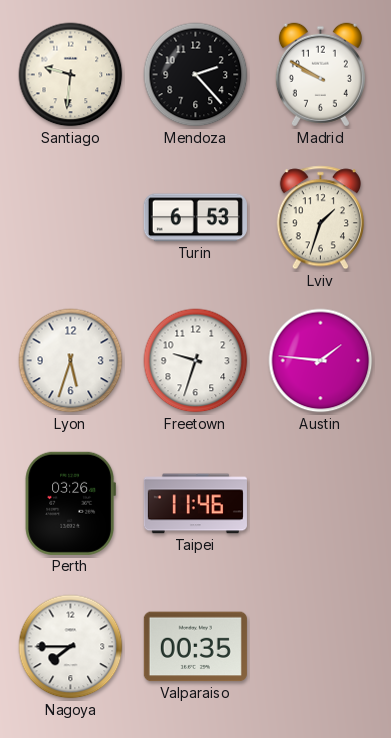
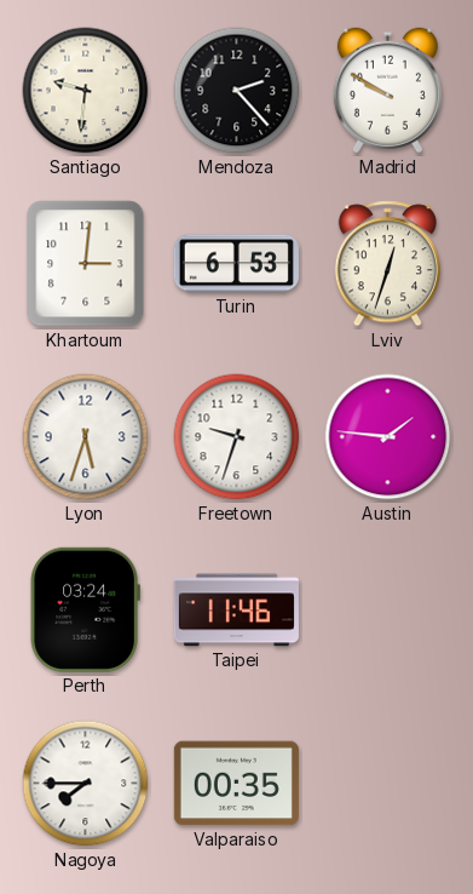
Khartoum: none -> 3:01
Lviv: 1:33 -> 12:33
Perth: 03:26 -> 03:24
